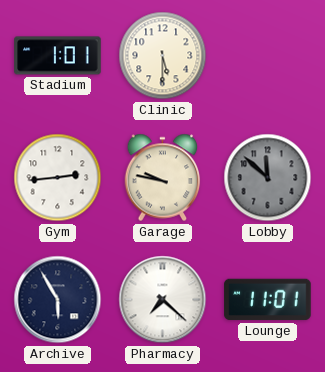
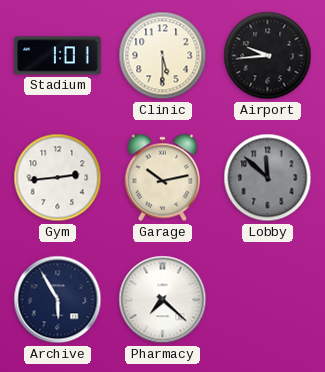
Airport: none -> 9:44
Garage: 9:47 -> 10:13
Lounge: 11:01 -> none
